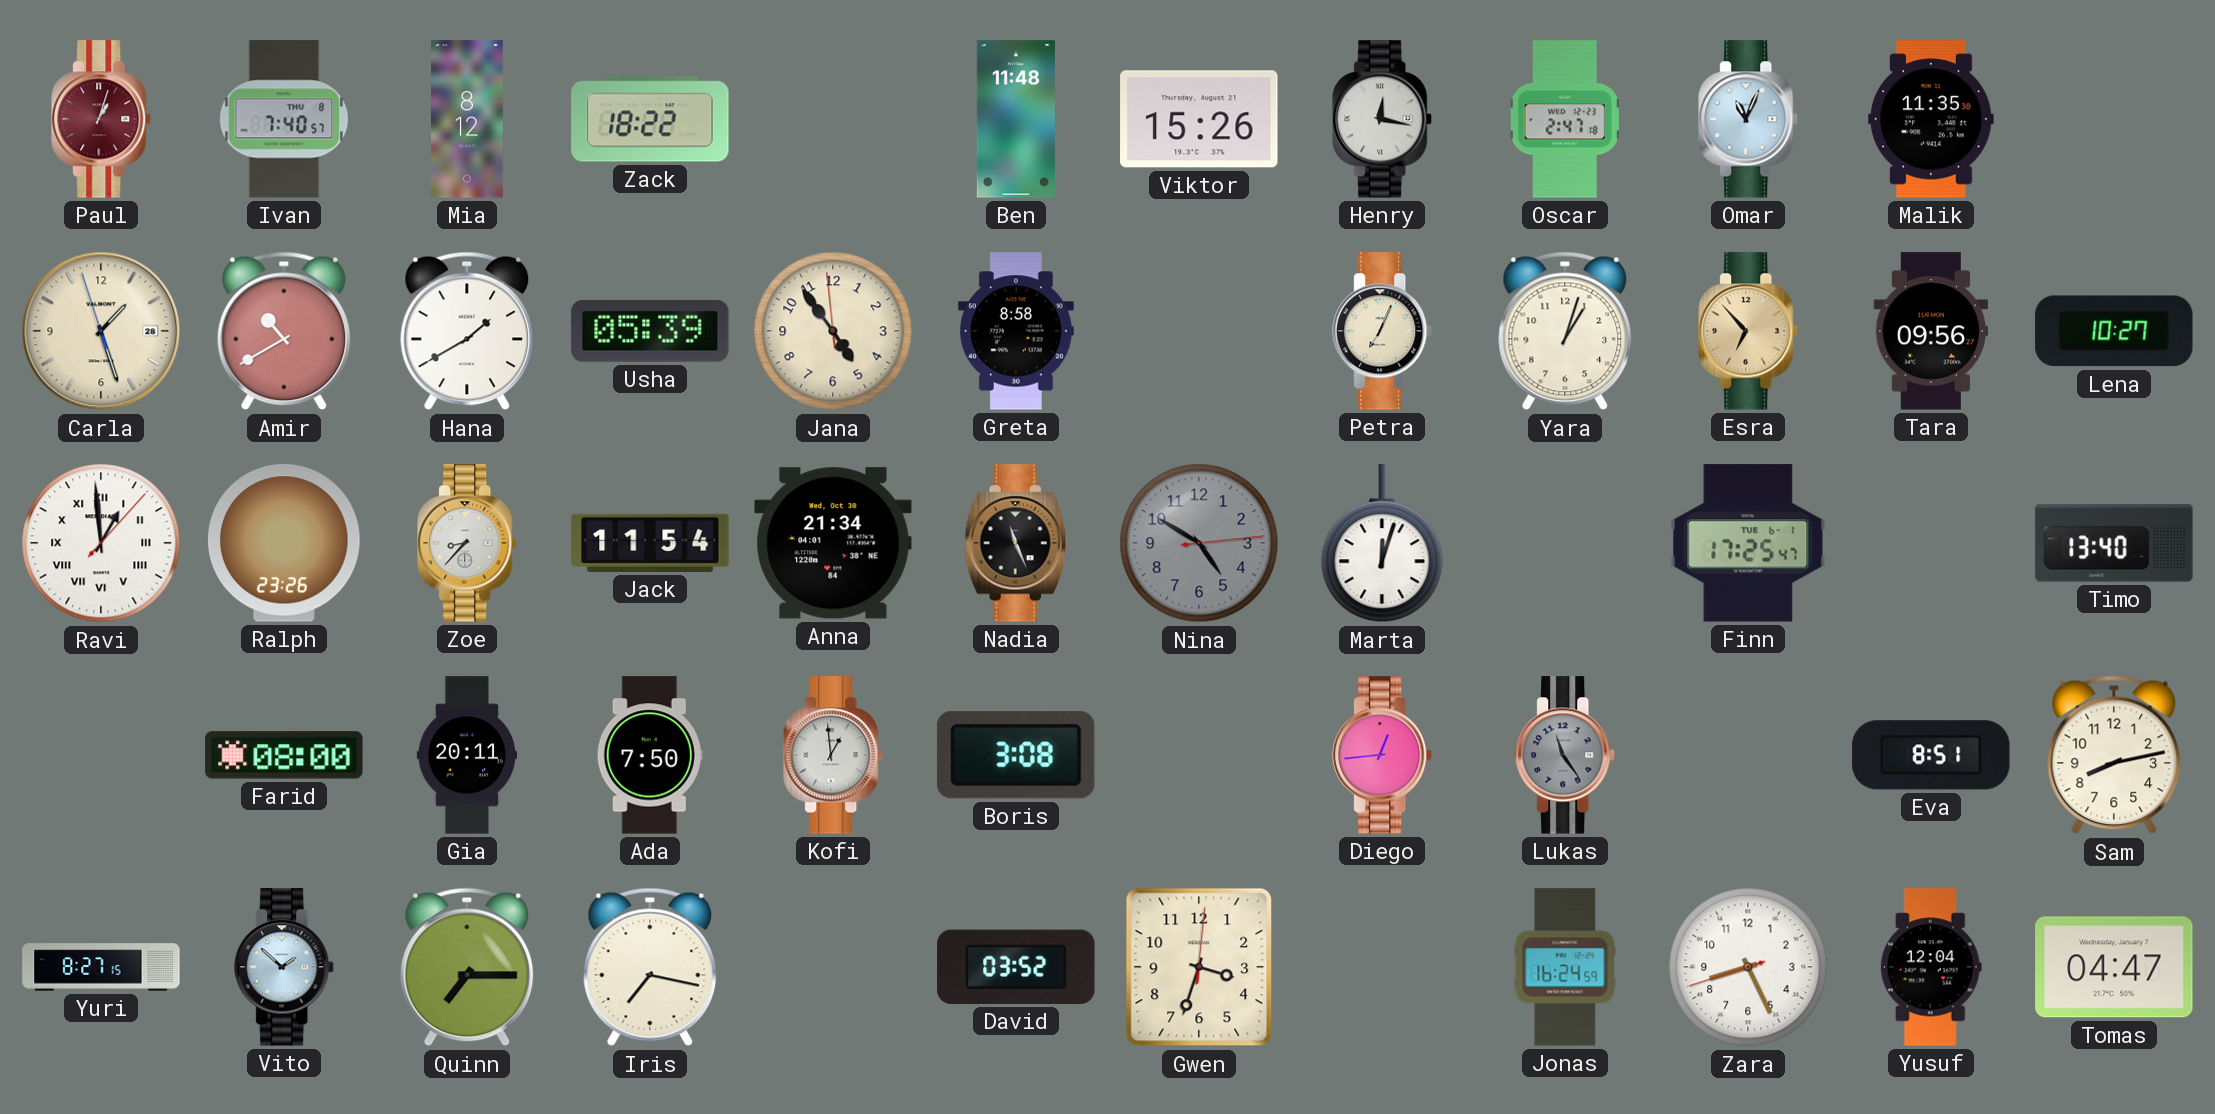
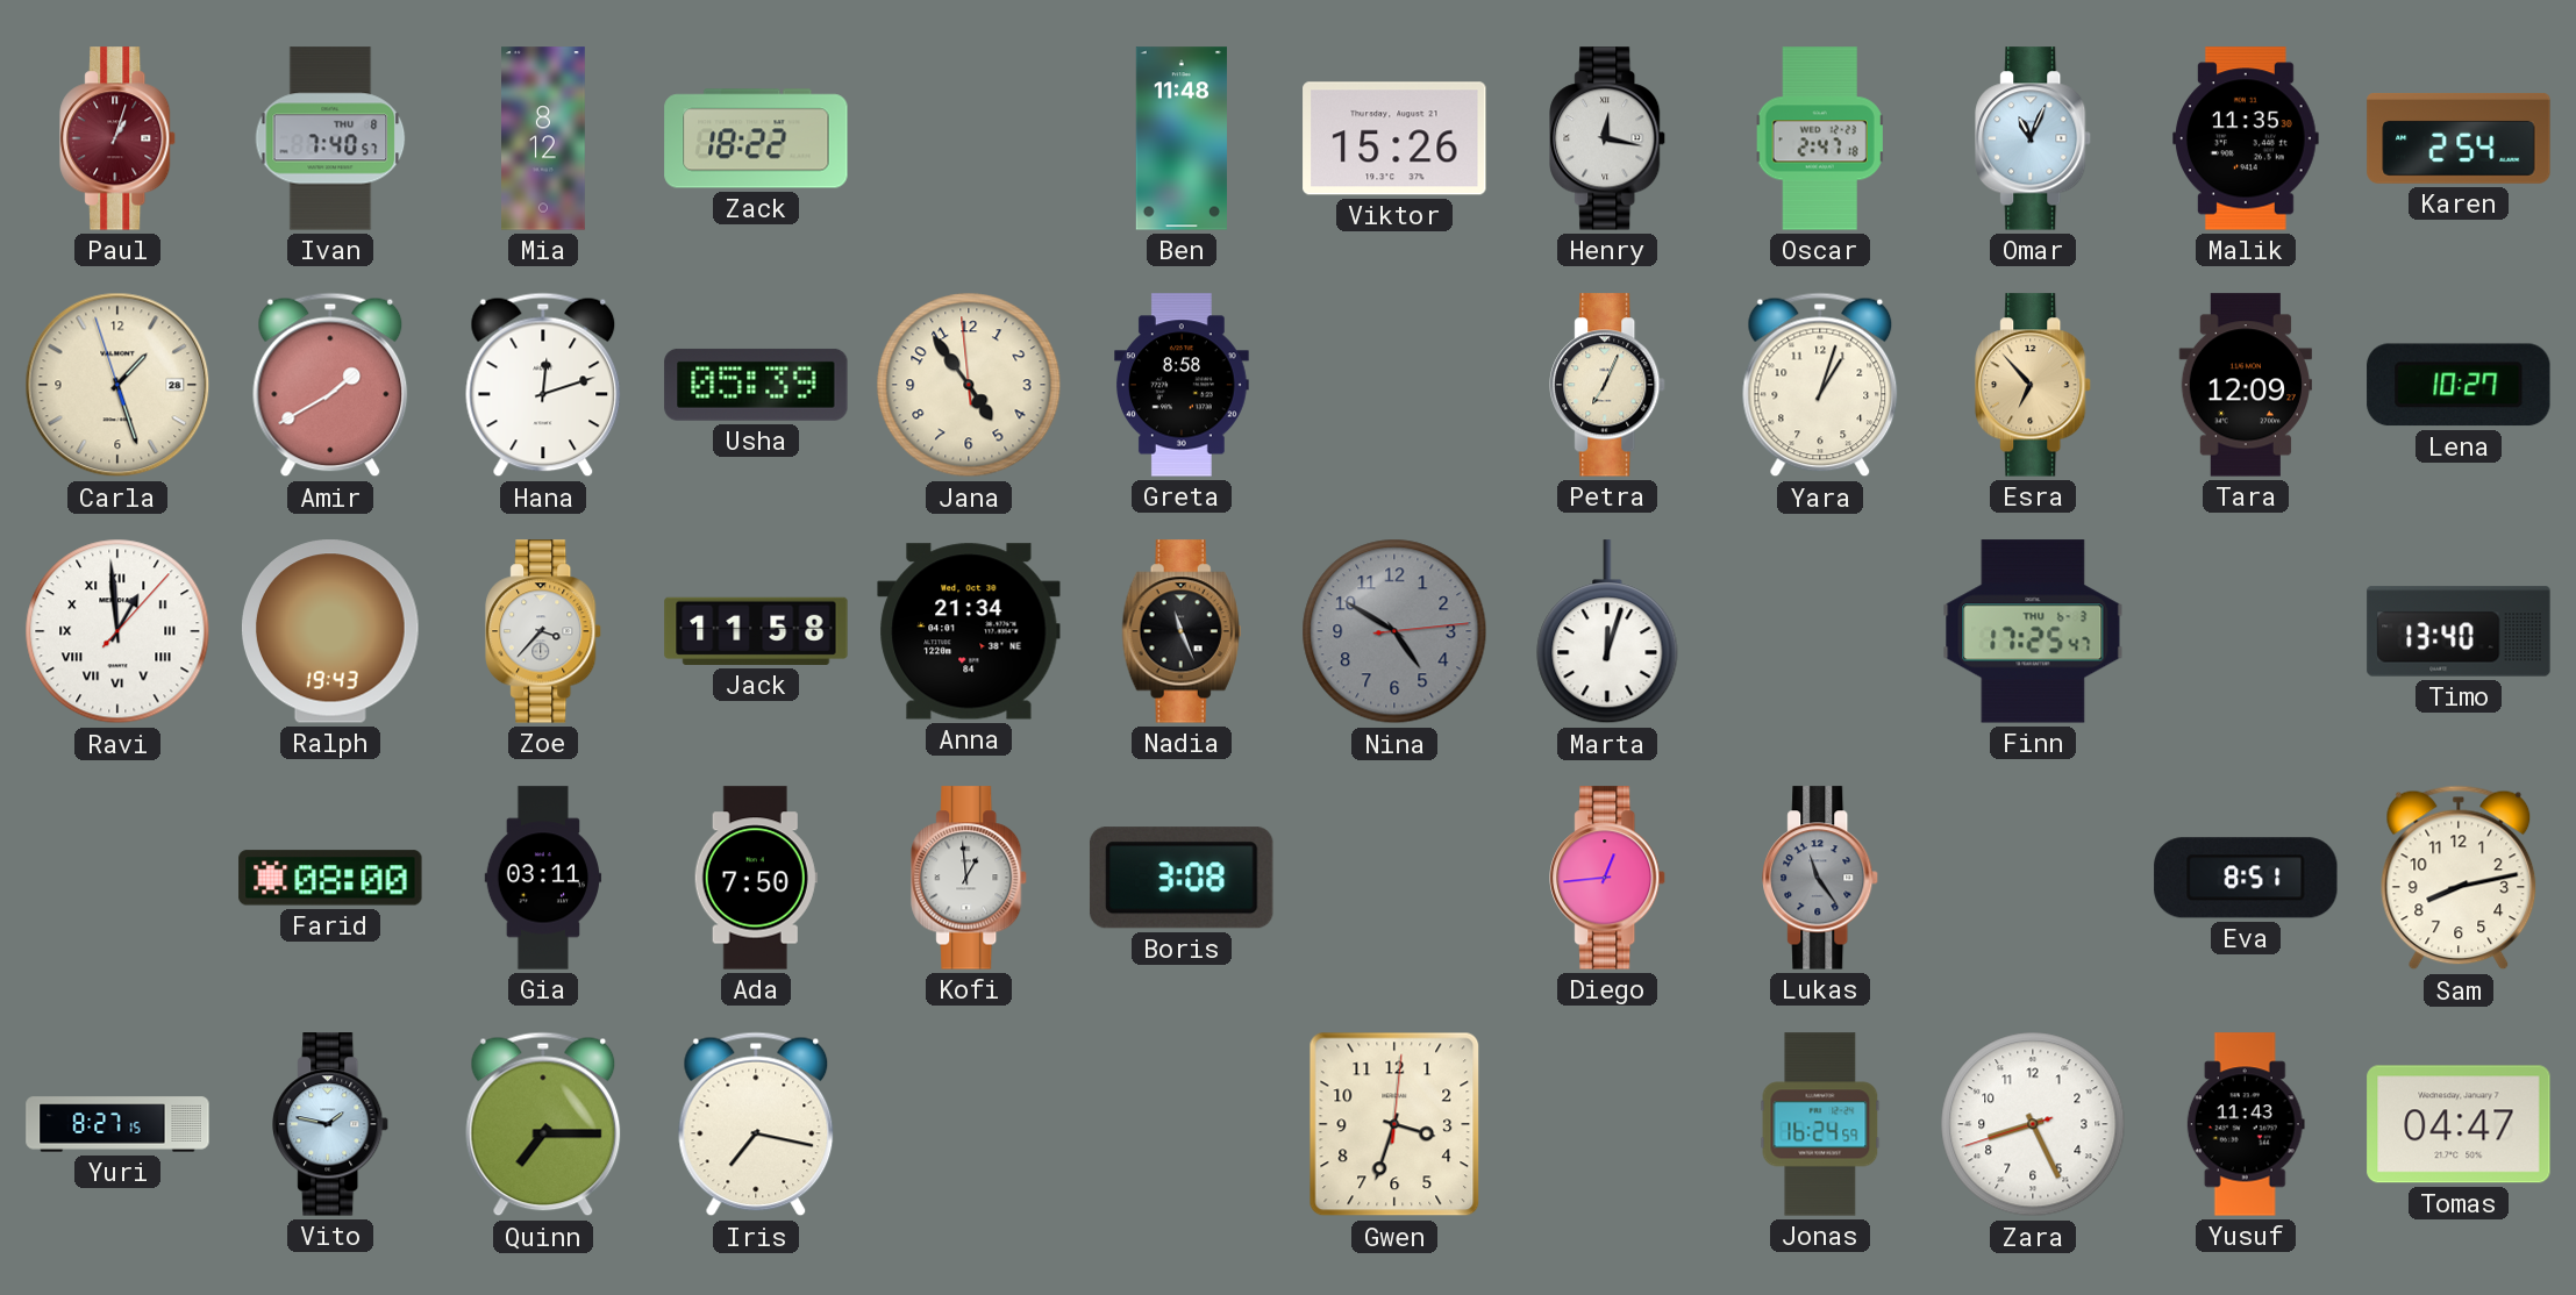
Karen: none -> 2:54
Amir: 10:40 -> 1:40
Hana: 1:40 -> 12:12
Tara: 09:56 -> 12:09
Ralph: 23:26 -> 19:43
Zoe: 8:37 -> 3:37
Jack: 11:54 -> 11:58
Finn date: TUE 6-1 -> THU 6-3
Gia: 20:11 -> 03:11
Vito: 1:52 -> 1:47
David: 03:52 -> none
Yusuf: 12:04 -> 11:43
